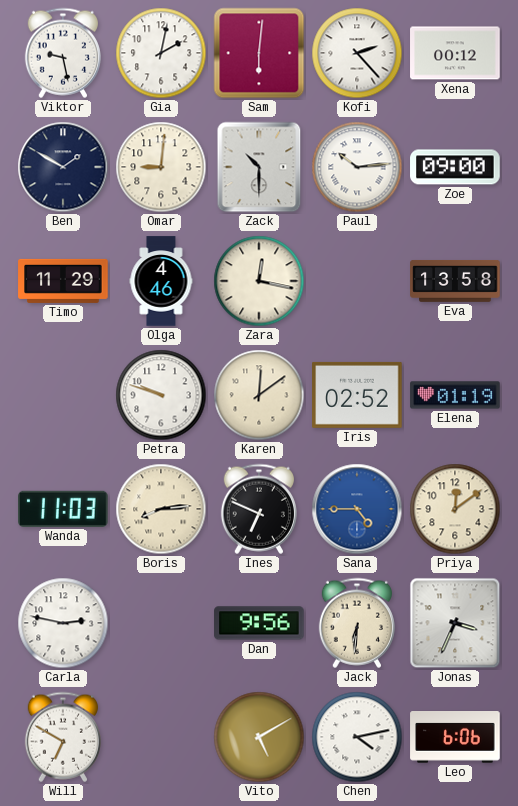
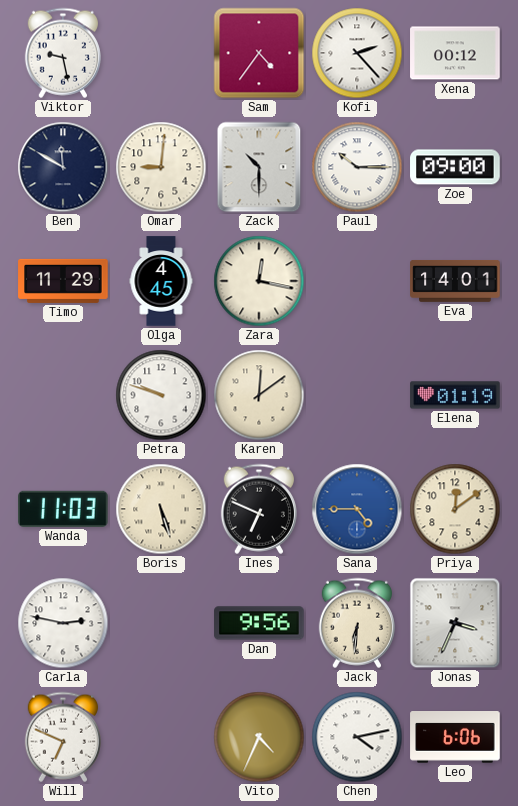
Gia: 2:02 -> none
Sam: 6:01 -> 4:36
Ben: 1:50 -> 11:50
Paul: 10:14 -> 10:15
Olga: 4:46 -> 4:45
Eva: 13:58 -> 14:01
Iris: 02:52 -> none
Boris: 8:14 -> 5:27
Will: 6:50 -> 6:49
Vito: 5:10 -> 4:34
